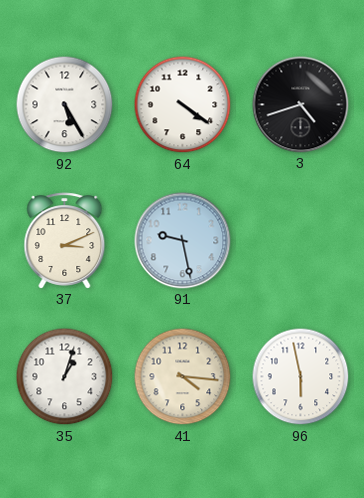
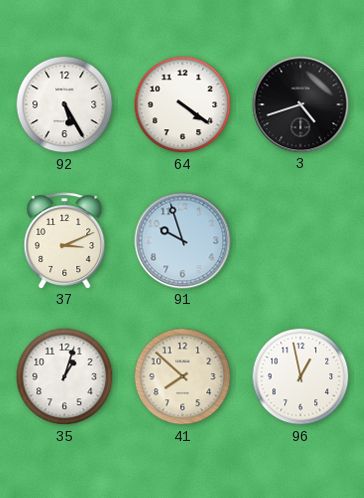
91: 9:28 -> 9:57
41: 4:16 -> 7:52
96: 5:58 -> 12:58
